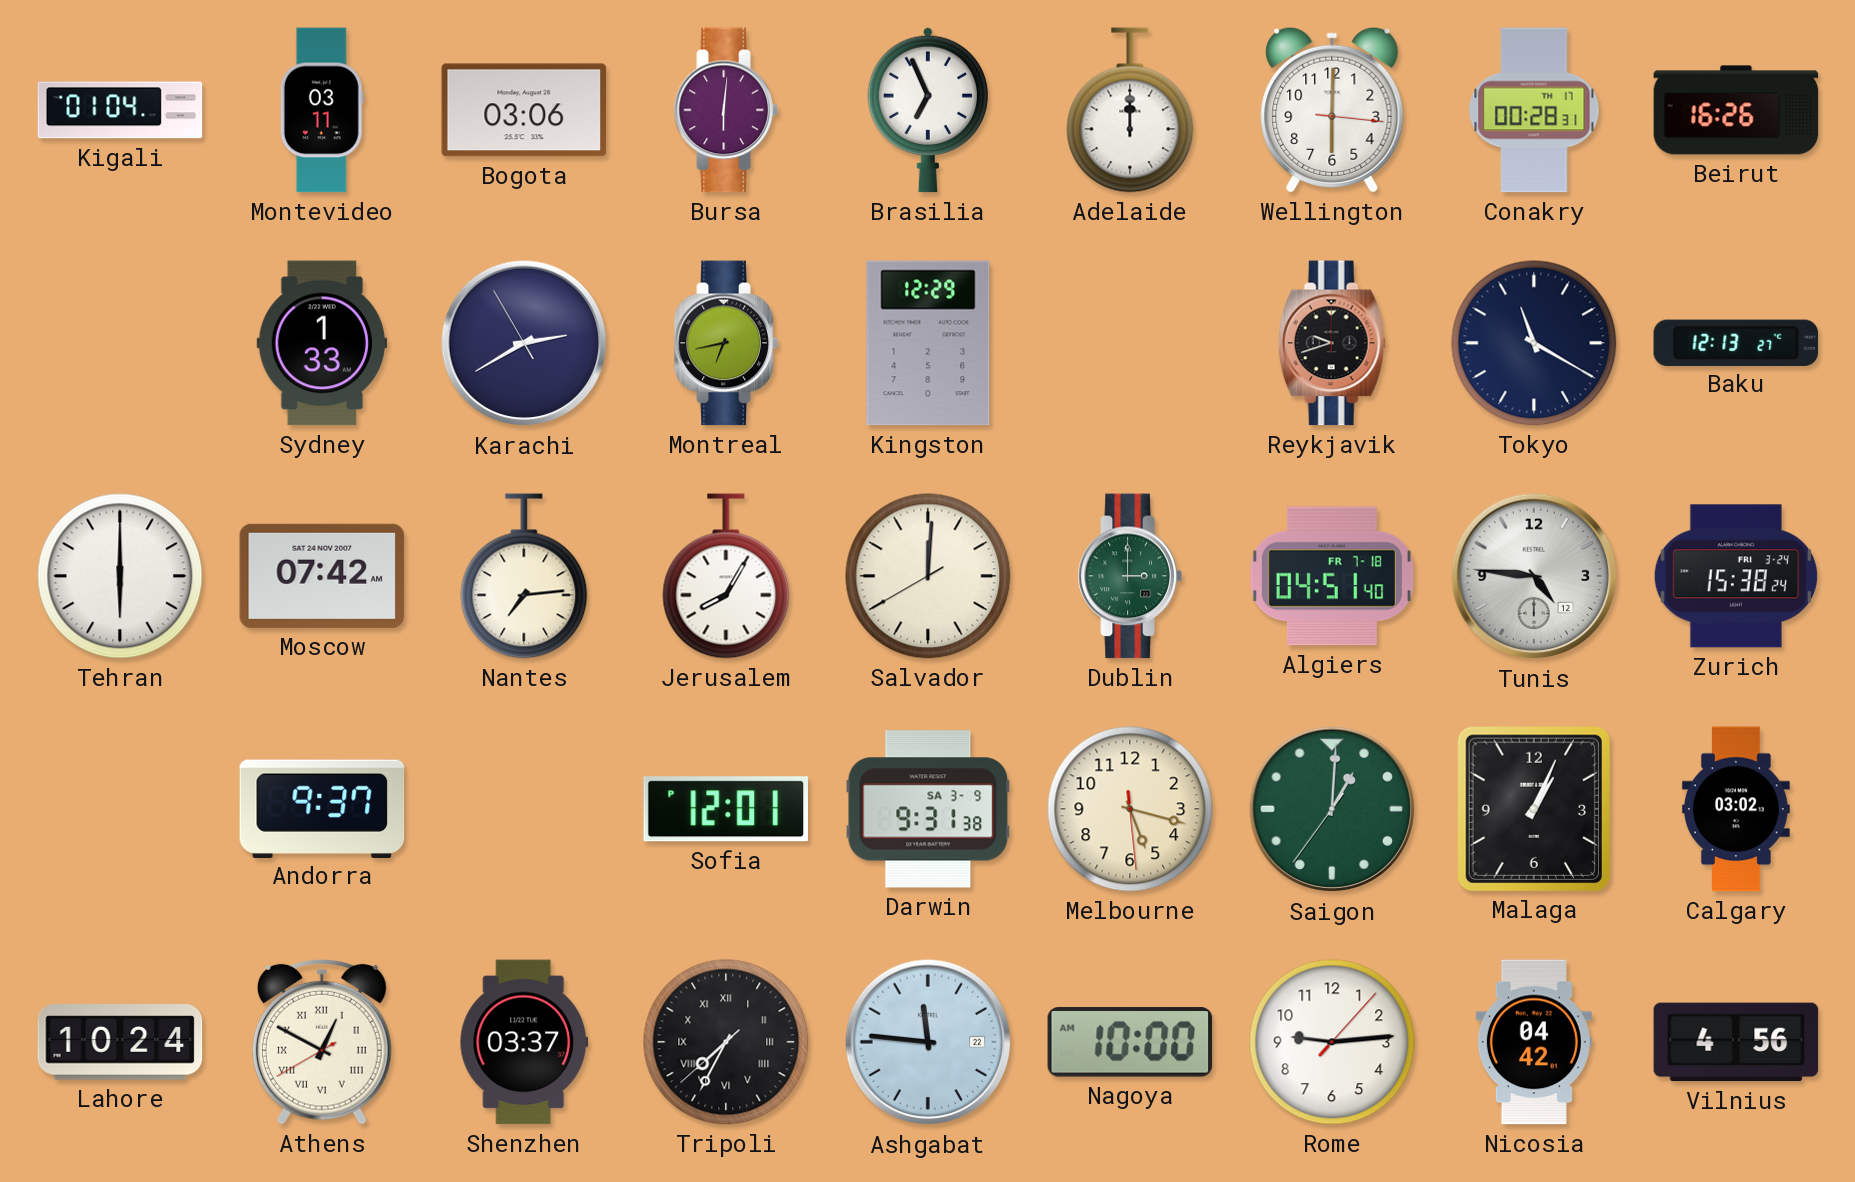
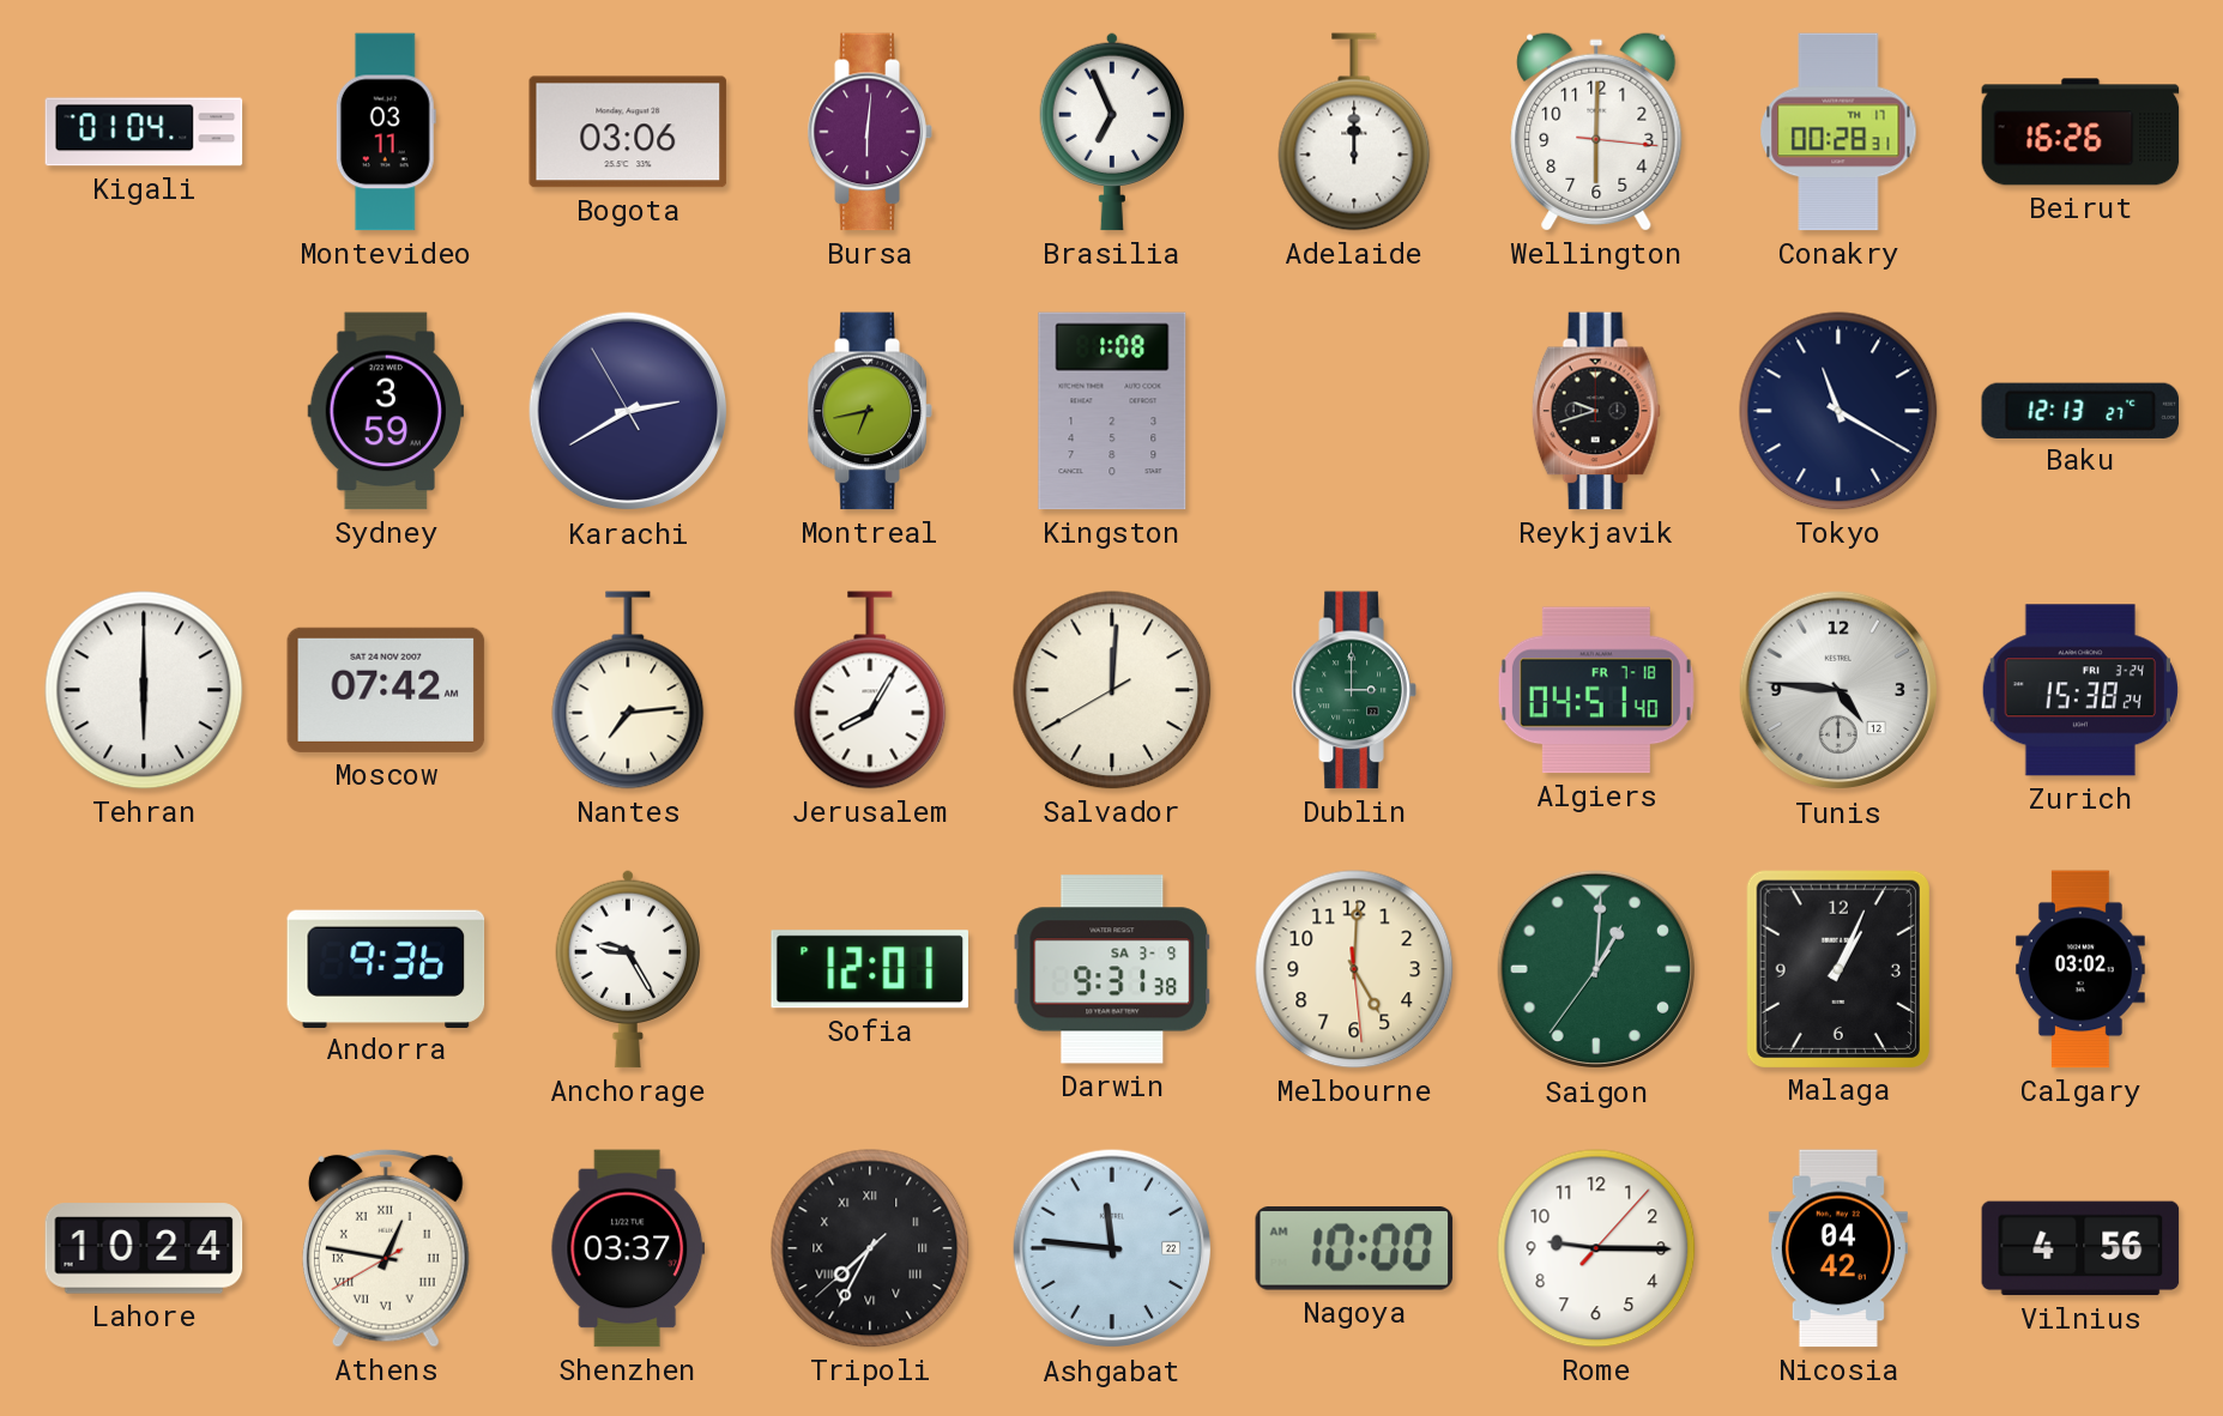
Sydney: 1:33 -> 3:59
Kingston: 12:29 -> 1:08
Andorra: 9:37 -> 9:36
Anchorage: none -> 9:25
Melbourne: 5:17 -> 5:00
Athens: 12:49 -> 12:46
Rome: 9:14 -> 9:15
